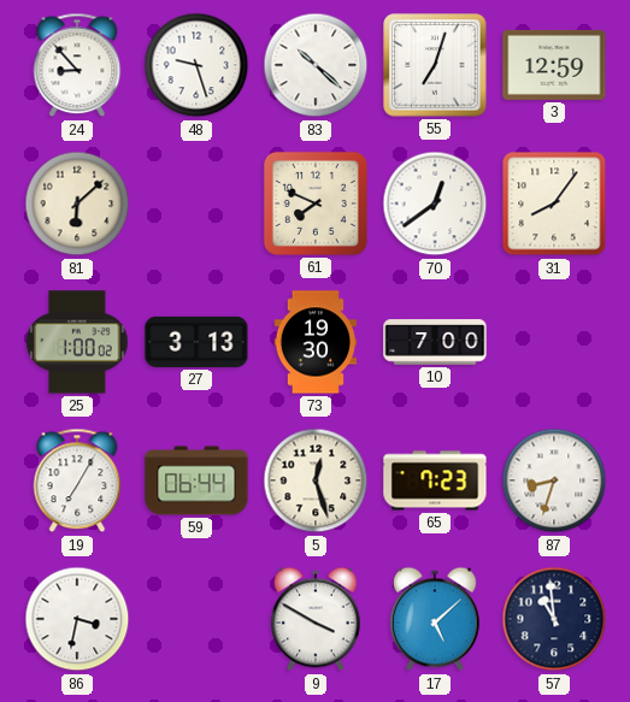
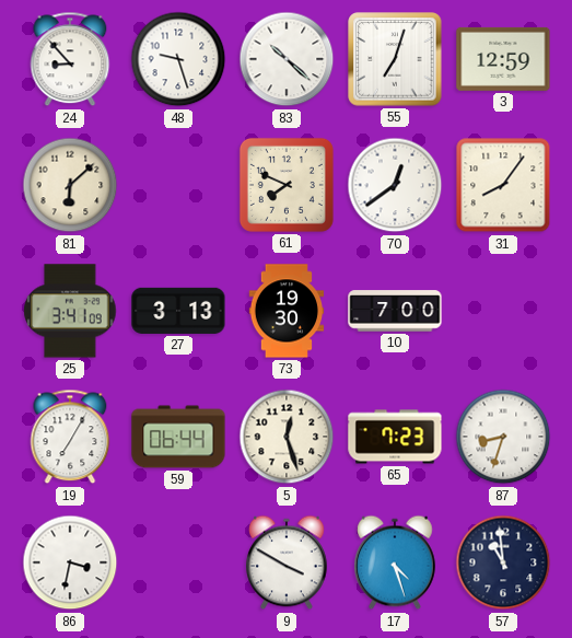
25: 1:00 -> 3:41
17: 5:08 -> 4:27
